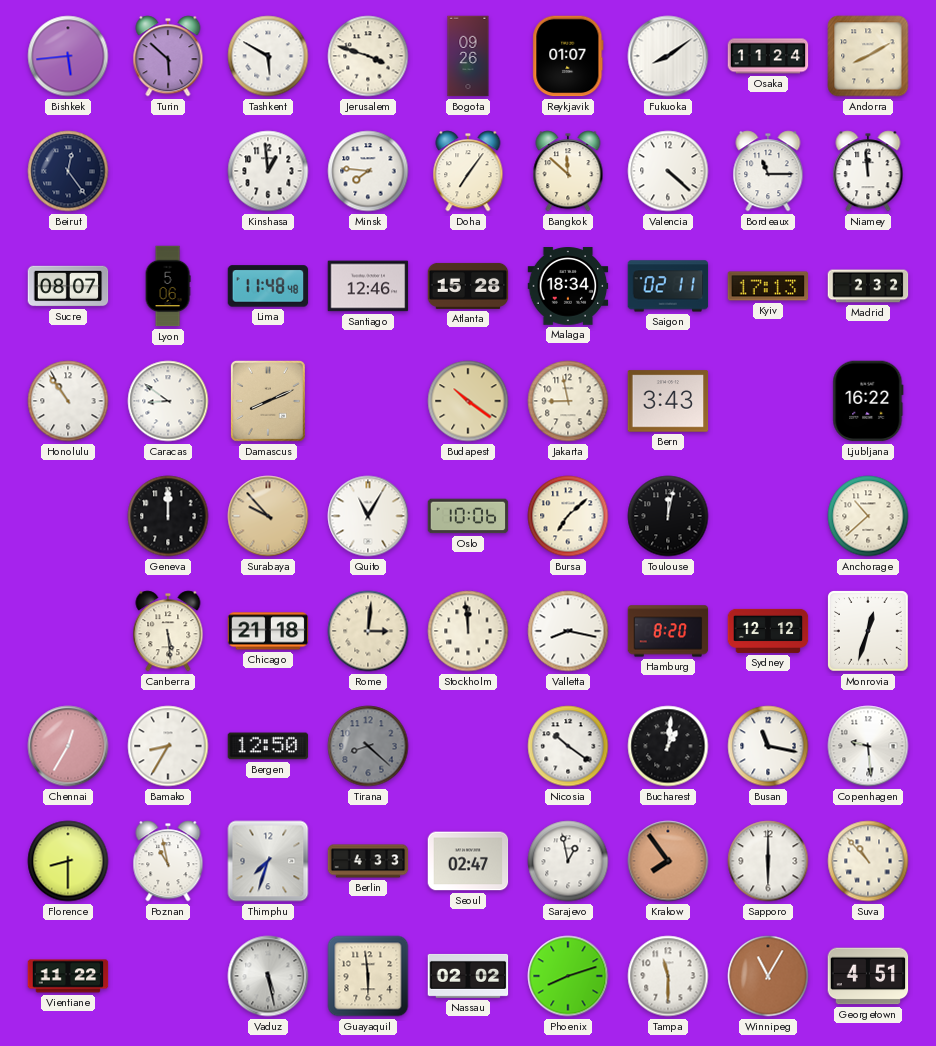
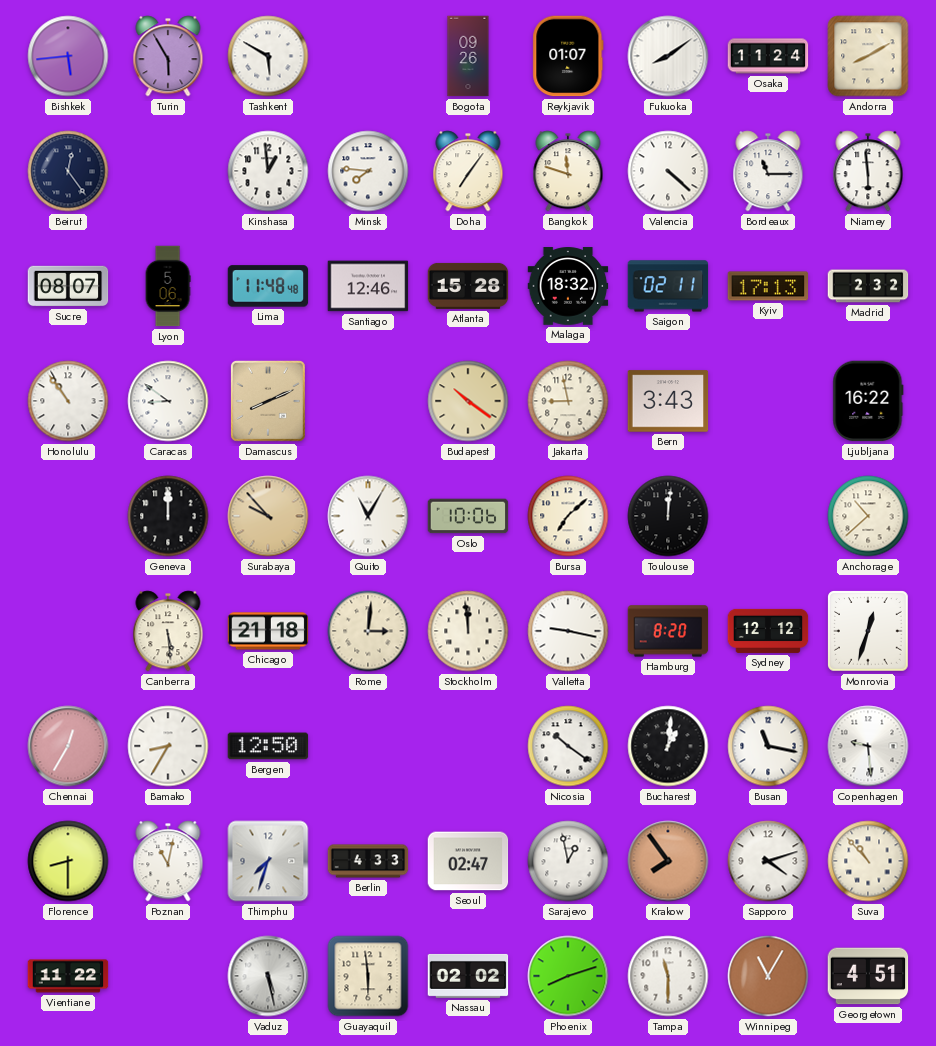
Turin: 5:52 -> 5:55
Jerusalem: 3:48 -> none
Bangkok: 11:52 -> 11:48
Niamey: 11:59 -> 5:59
Malaga: 18:34 -> 18:32
Toulouse: 12:02 -> 12:01
Valletta: 8:17 -> 9:17
Tirana: 8:22 -> none
Poznan: 10:58 -> 11:02
Sapporo: 6:00 -> 4:12
